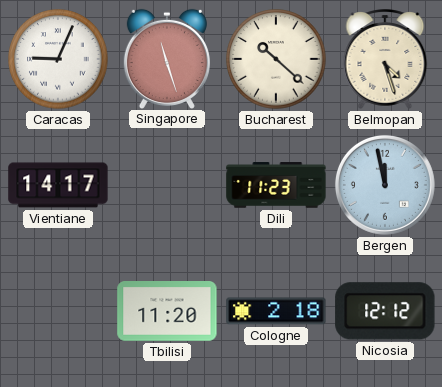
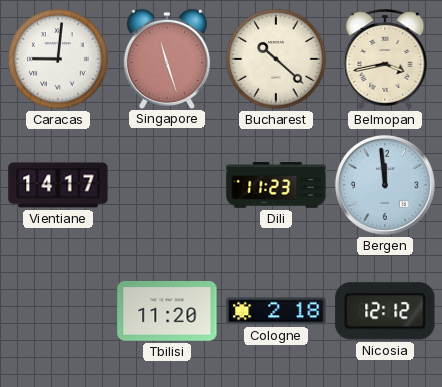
Caracas: 9:04 -> 9:01
Belmopan: 4:27 -> 3:43
Bergen: 11:58 -> 11:59
